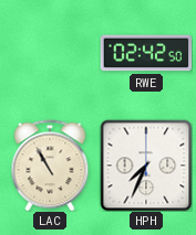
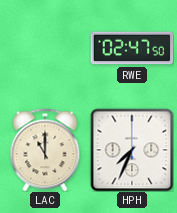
RWE: 02:42 -> 02:47
LAC: 10:55 -> 11:00
